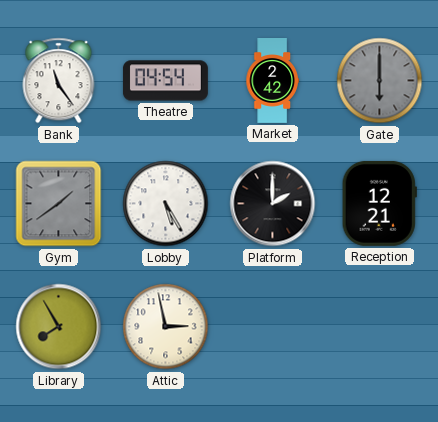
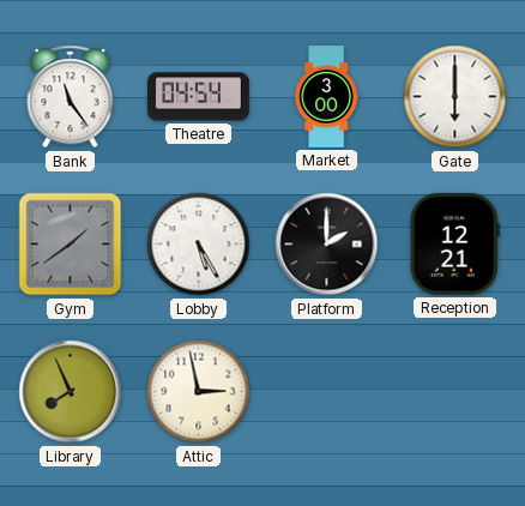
Market: 2:42 -> 3:00
Gate dial: grey -> white
Library: 7:55 -> 7:56
